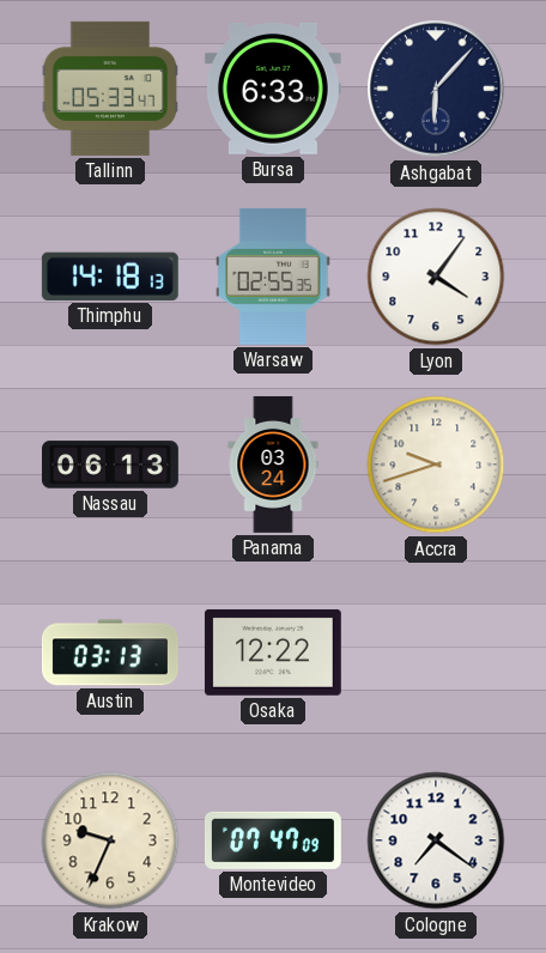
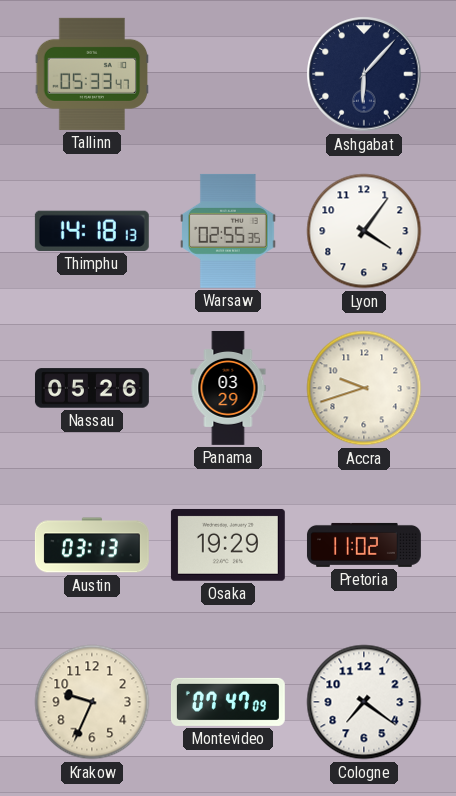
Bursa: 6:33 -> none
Nassau: 06:13 -> 05:26
Panama: 03:24 -> 03:29
Osaka: 12:22 -> 19:29
Pretoria: none -> 11:02
